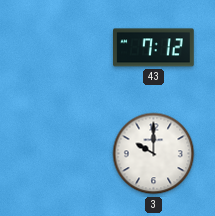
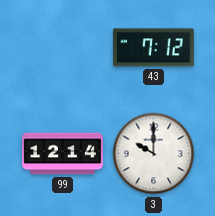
99: none -> 12:14
